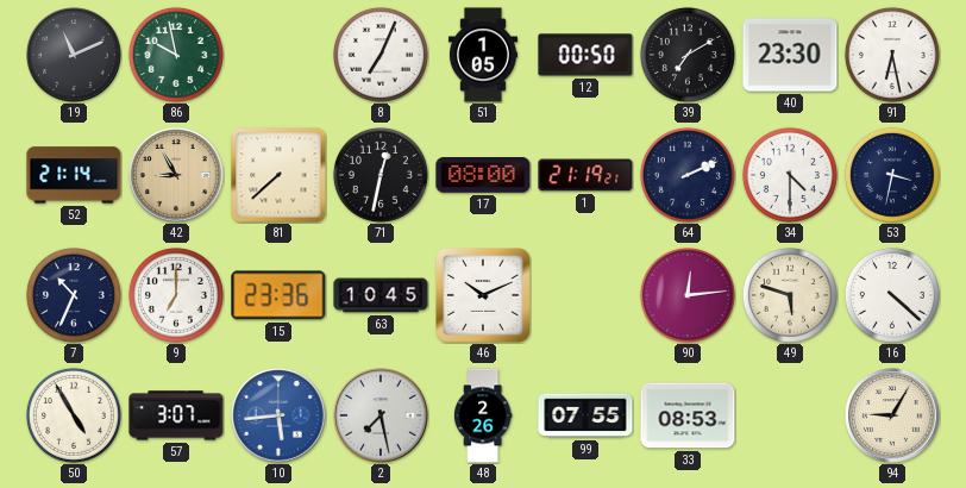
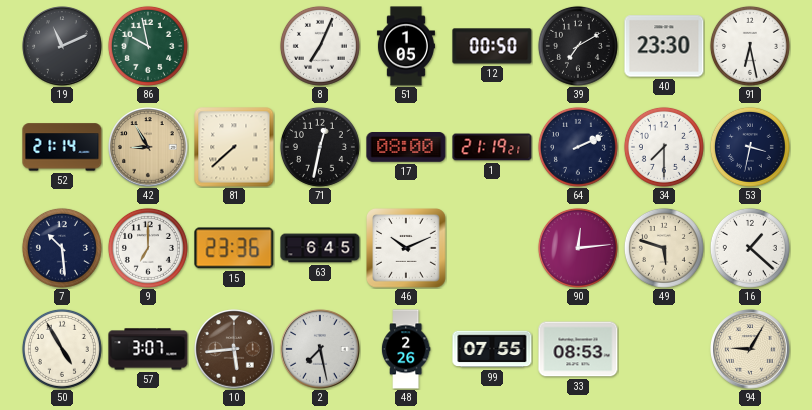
34: 4:30 -> 7:30
7: 10:34 -> 10:29
63: 10:45 -> 6:45
16: 4:22 -> 1:22
10 dial: blue -> brown
